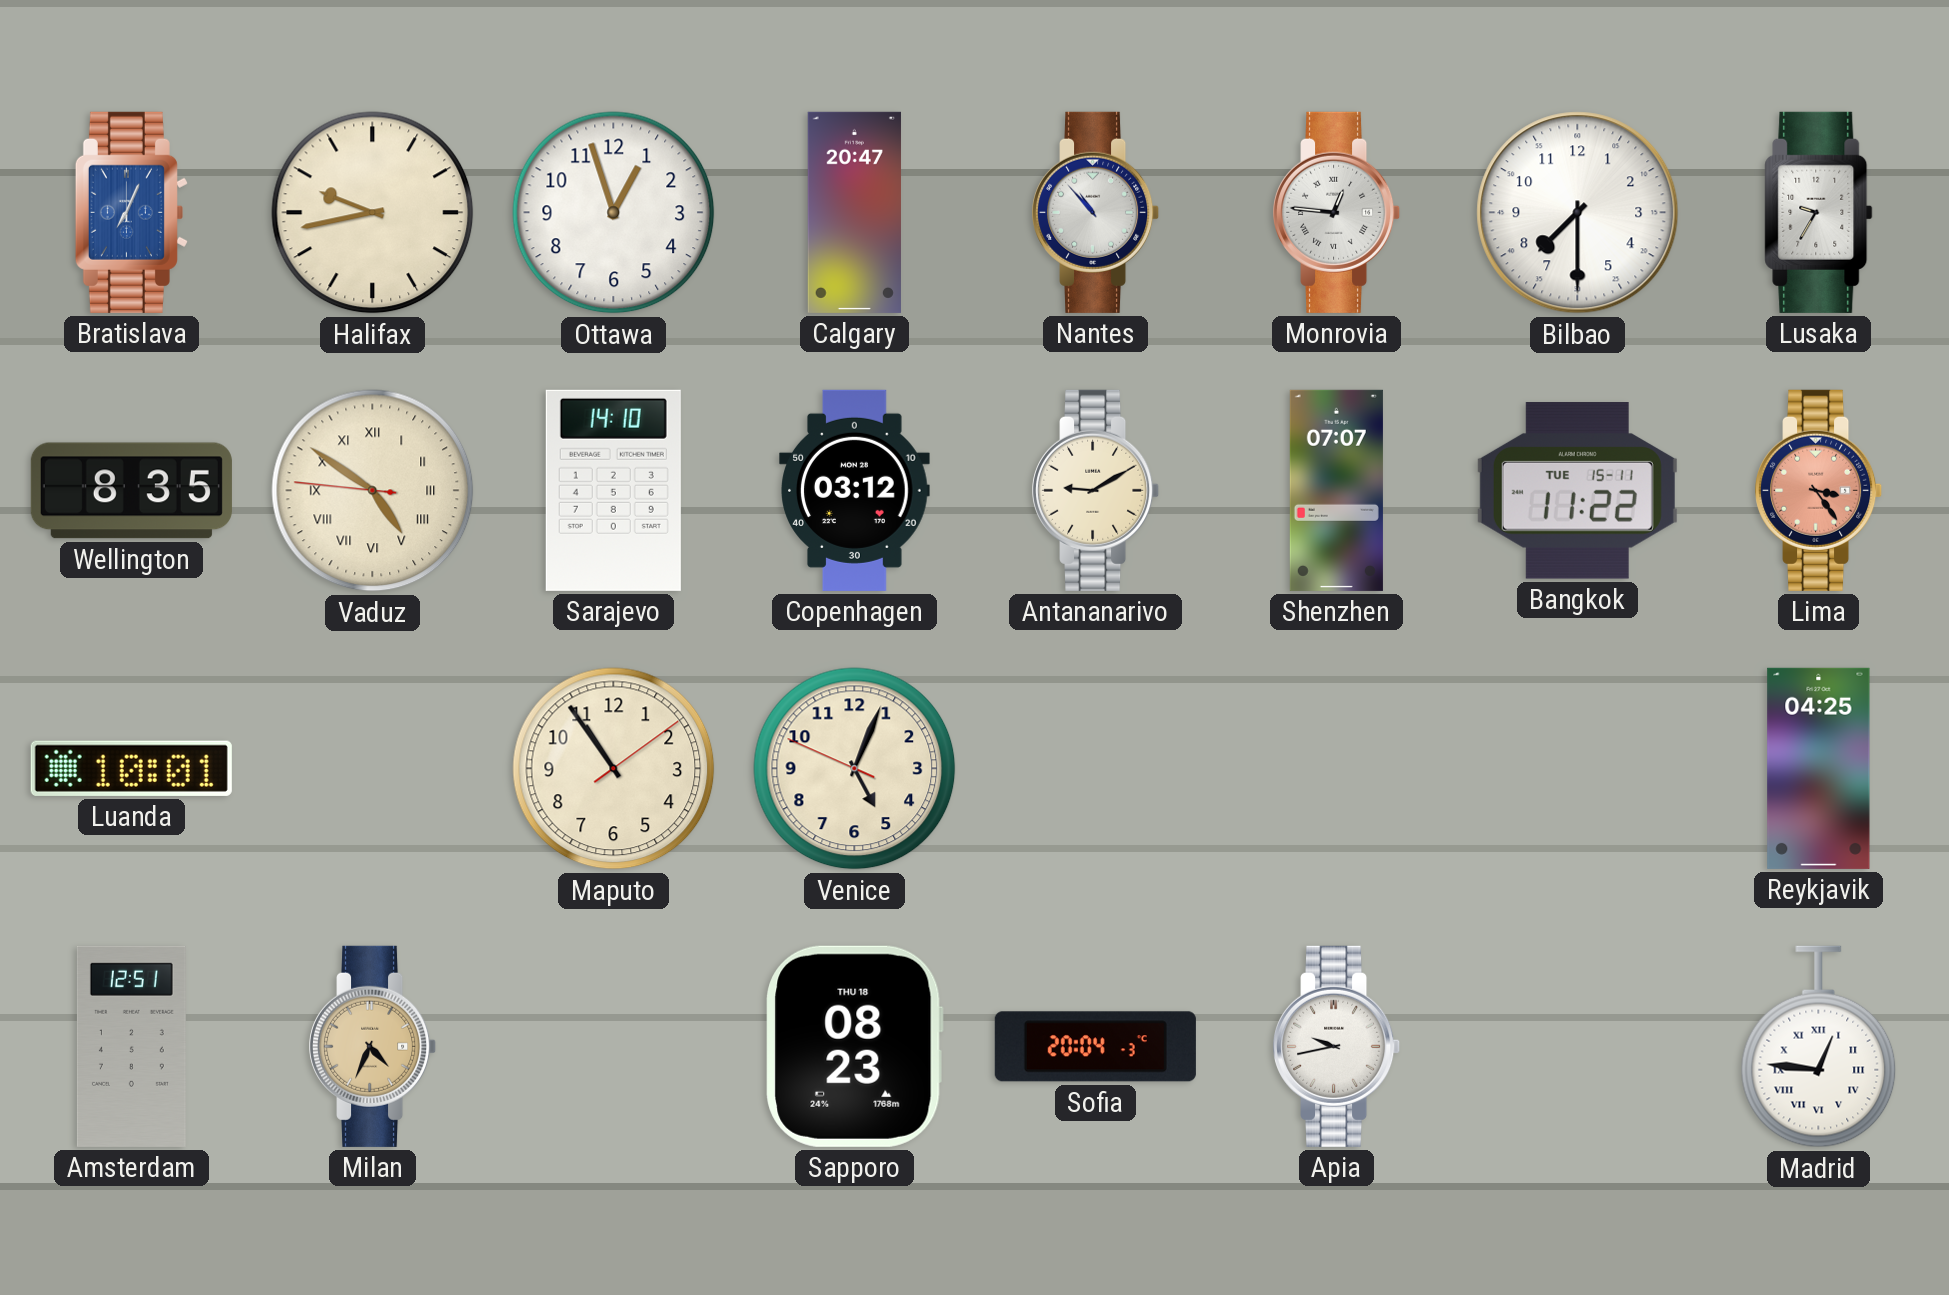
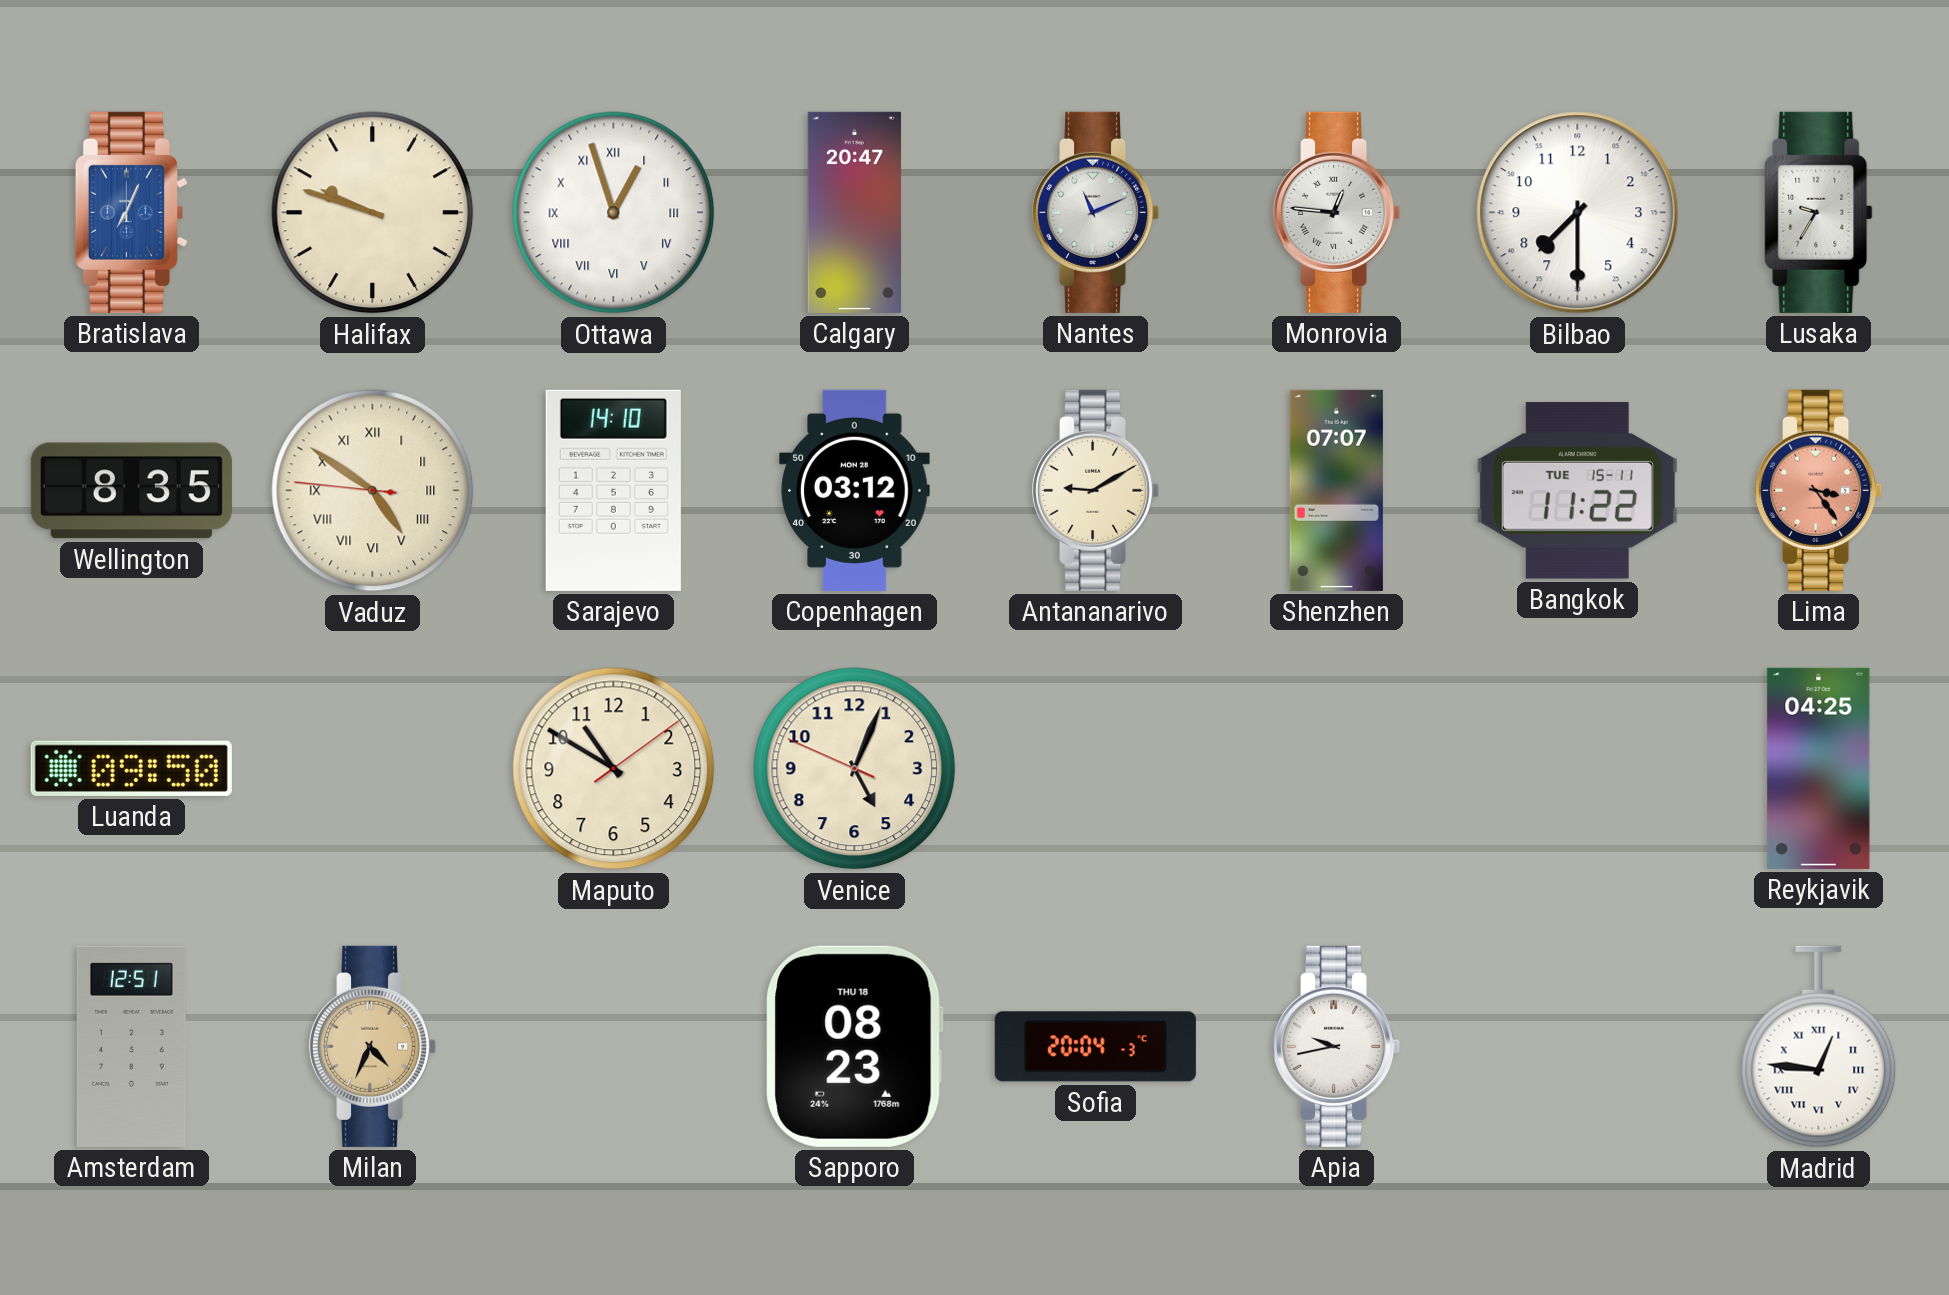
Halifax: 9:43 -> 9:48
Ottawa numerals: Arabic -> Roman
Nantes: 10:53 -> 11:11
Luanda: 10:01 -> 09:50
Maputo: 10:54 -> 10:50
